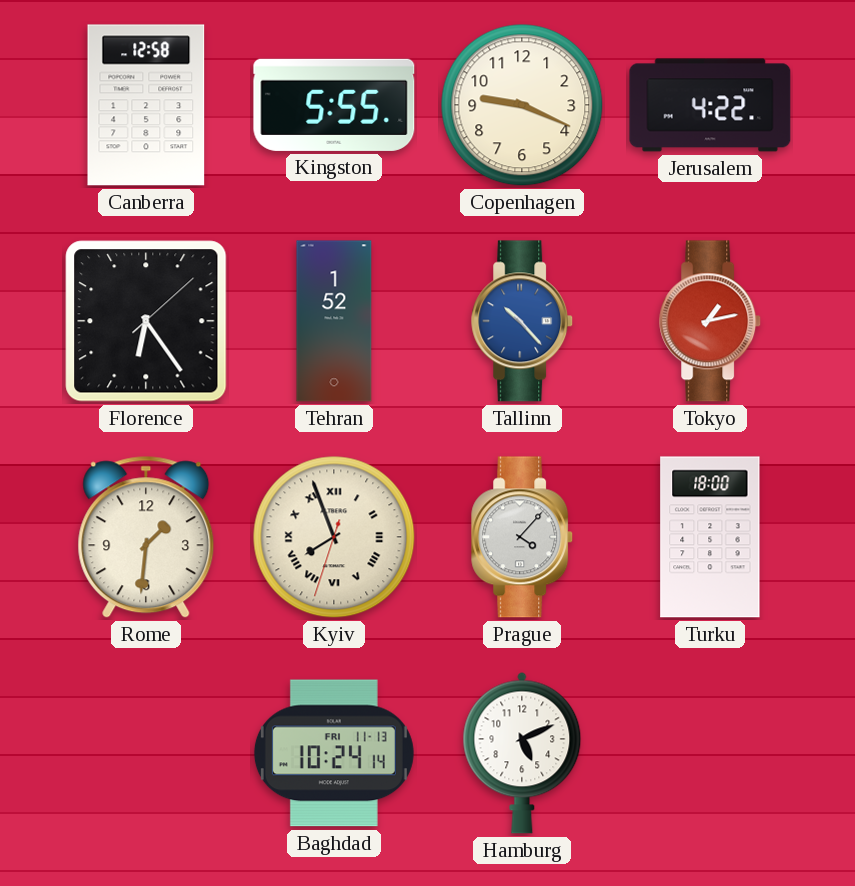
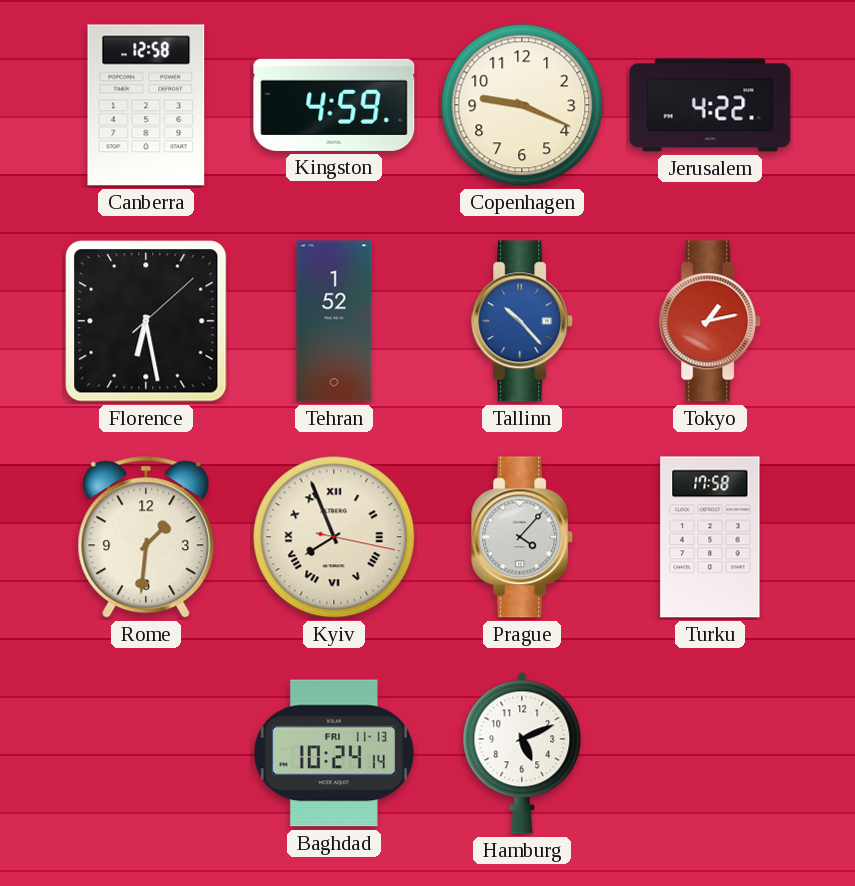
Kingston: 5:55 -> 4:59
Florence: 6:24 -> 6:28
Kyiv: 7:56:33 -> 7:56:17
Turku: 18:00 -> 17:58
